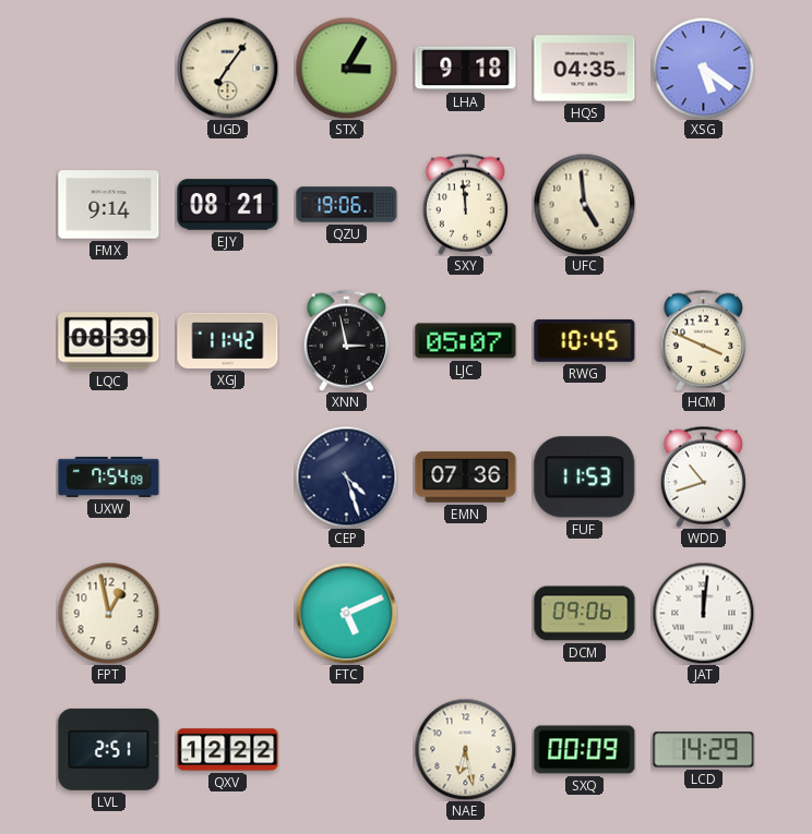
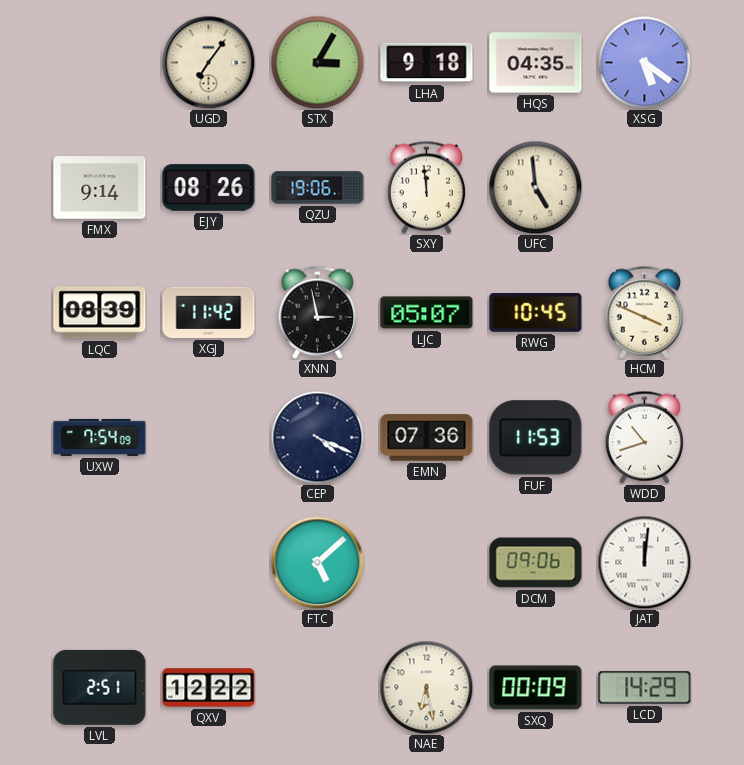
EJY: 08:21 -> 08:26
CEP: 4:27 -> 4:19
FPT: 12:58 -> none
FTC: 5:11 -> 5:08
